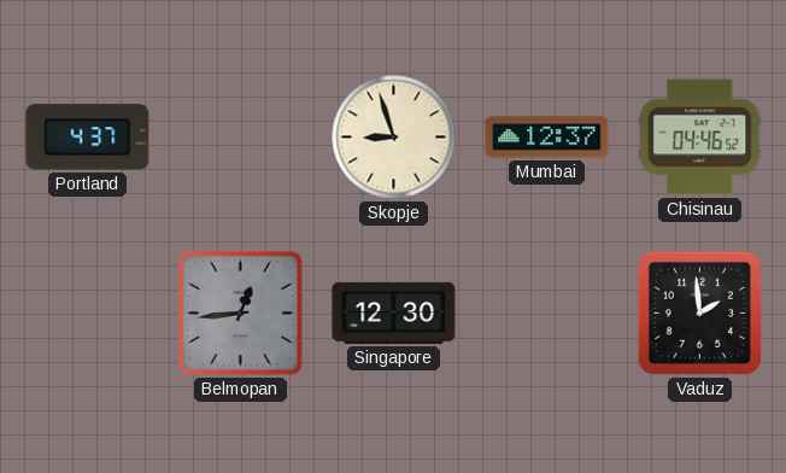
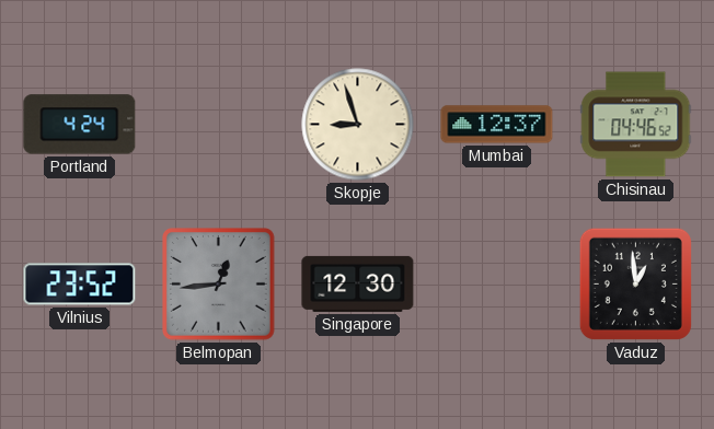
Portland: 4:37 -> 4:24
Vilnius: none -> 23:52
Vaduz: 1:59 -> 12:59
